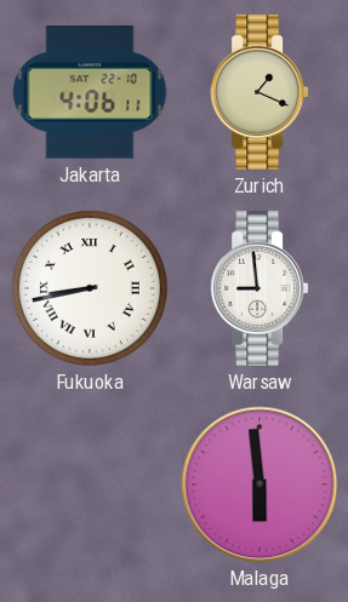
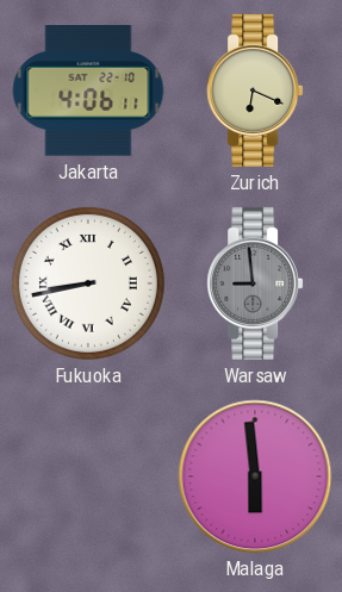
Zurich: 1:19 -> 6:19
Warsaw dial: white -> grey
